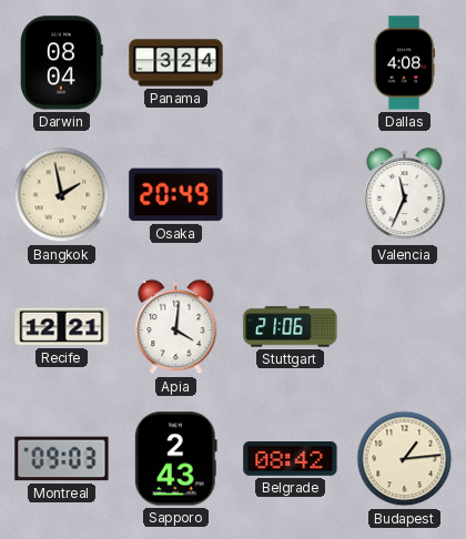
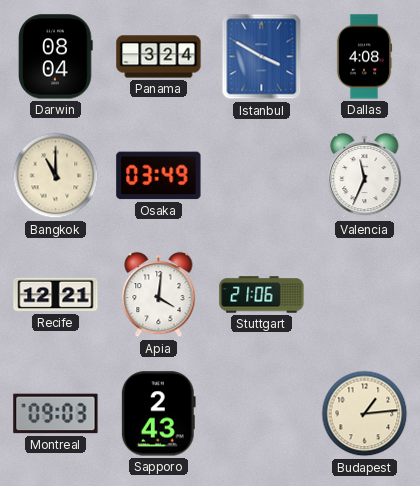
Istanbul: none -> 3:50
Bangkok: 1:58 -> 11:00
Osaka: 20:49 -> 03:49
Belgrade: 08:42 -> none
